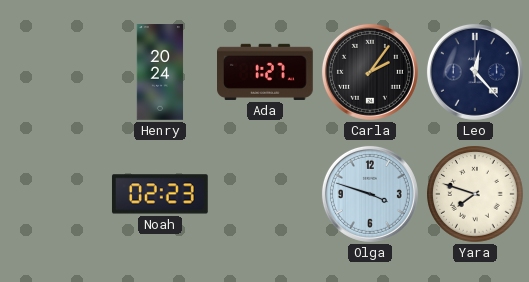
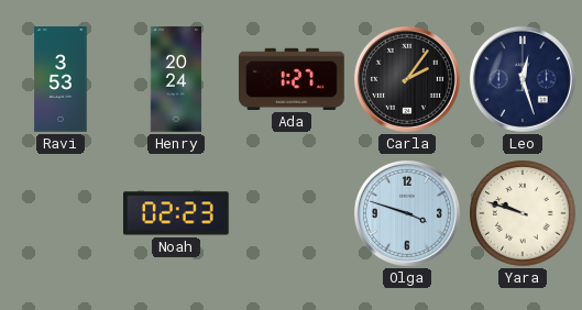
Ravi: none -> 3:53
Leo: 12:23 -> 12:27
Yara: 7:48 -> 9:48
